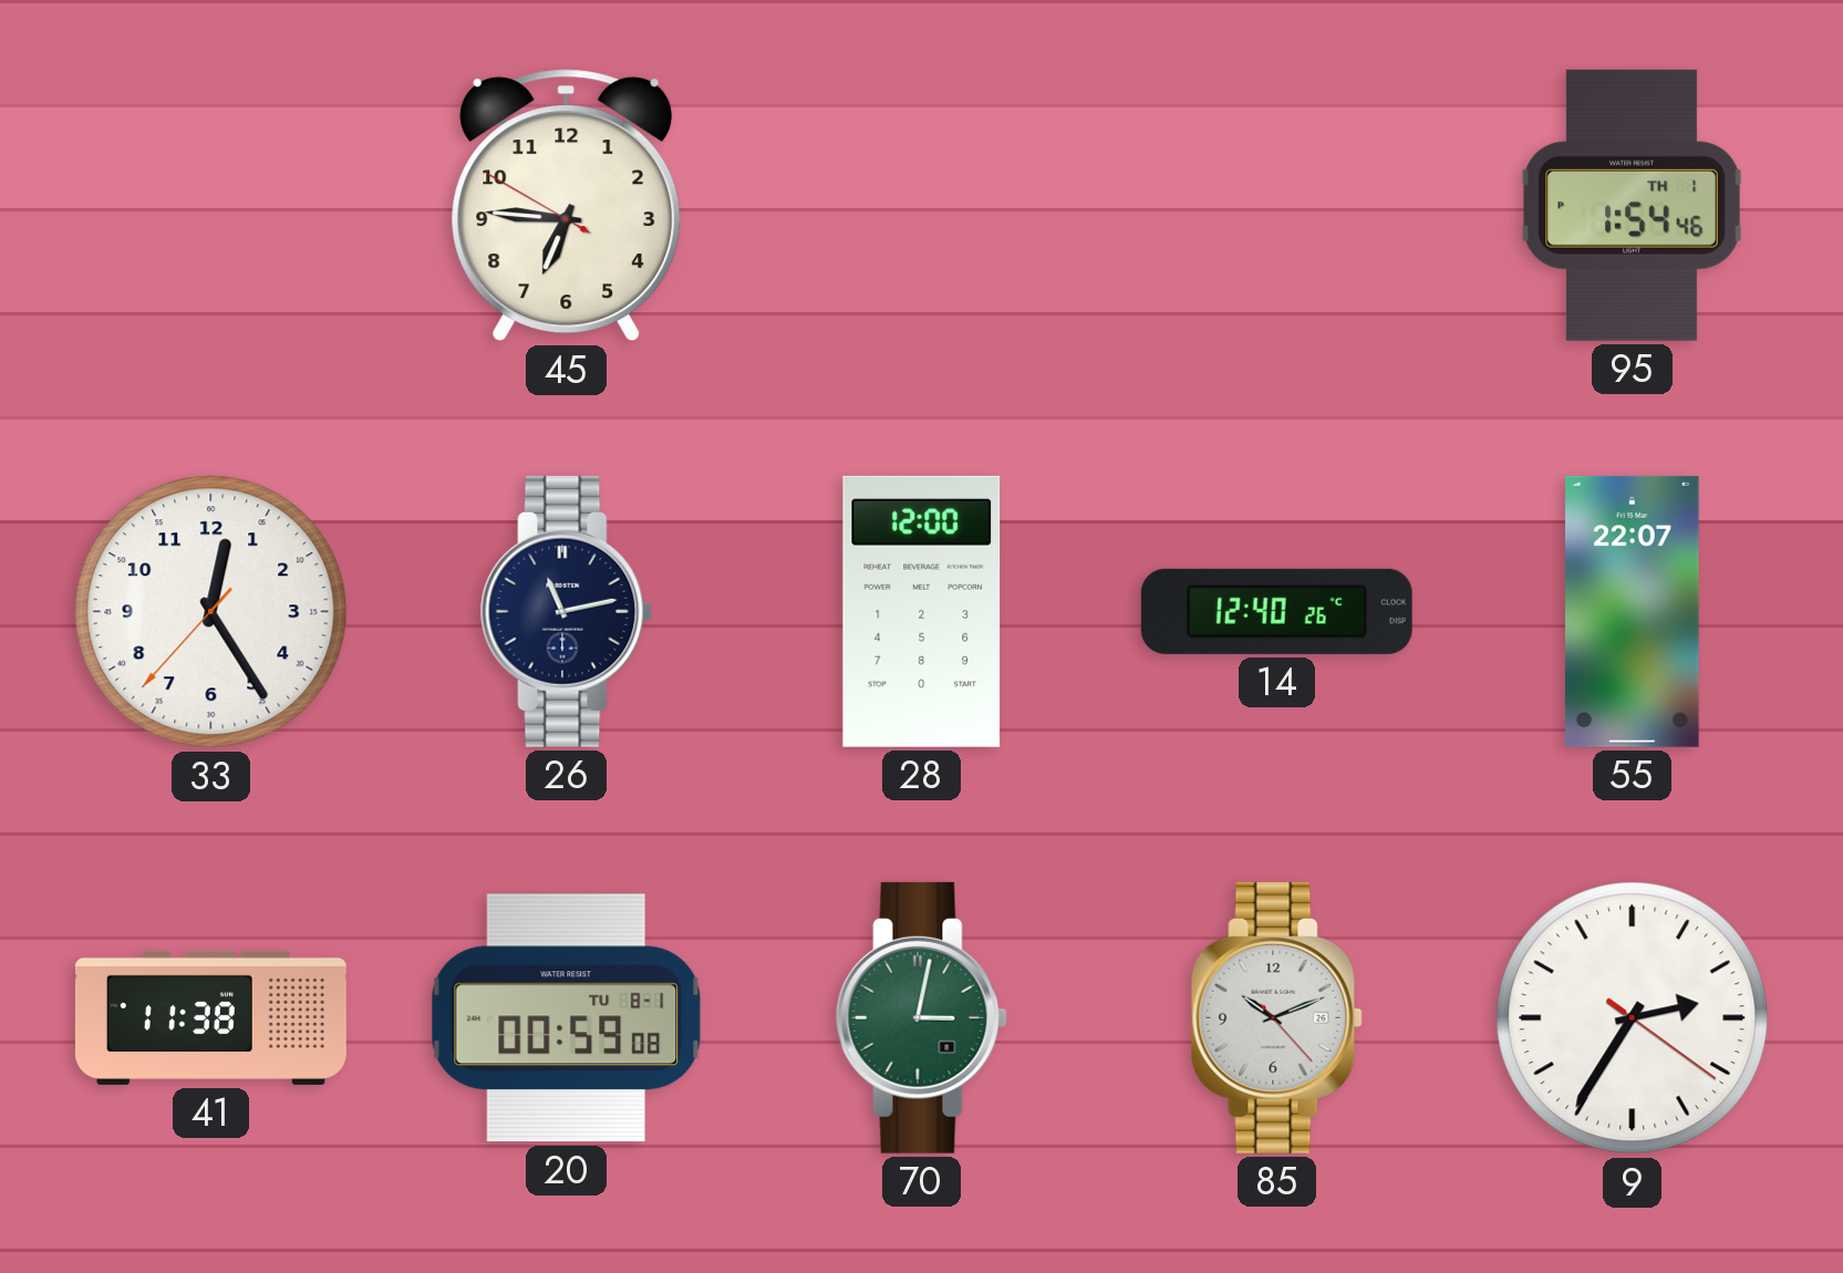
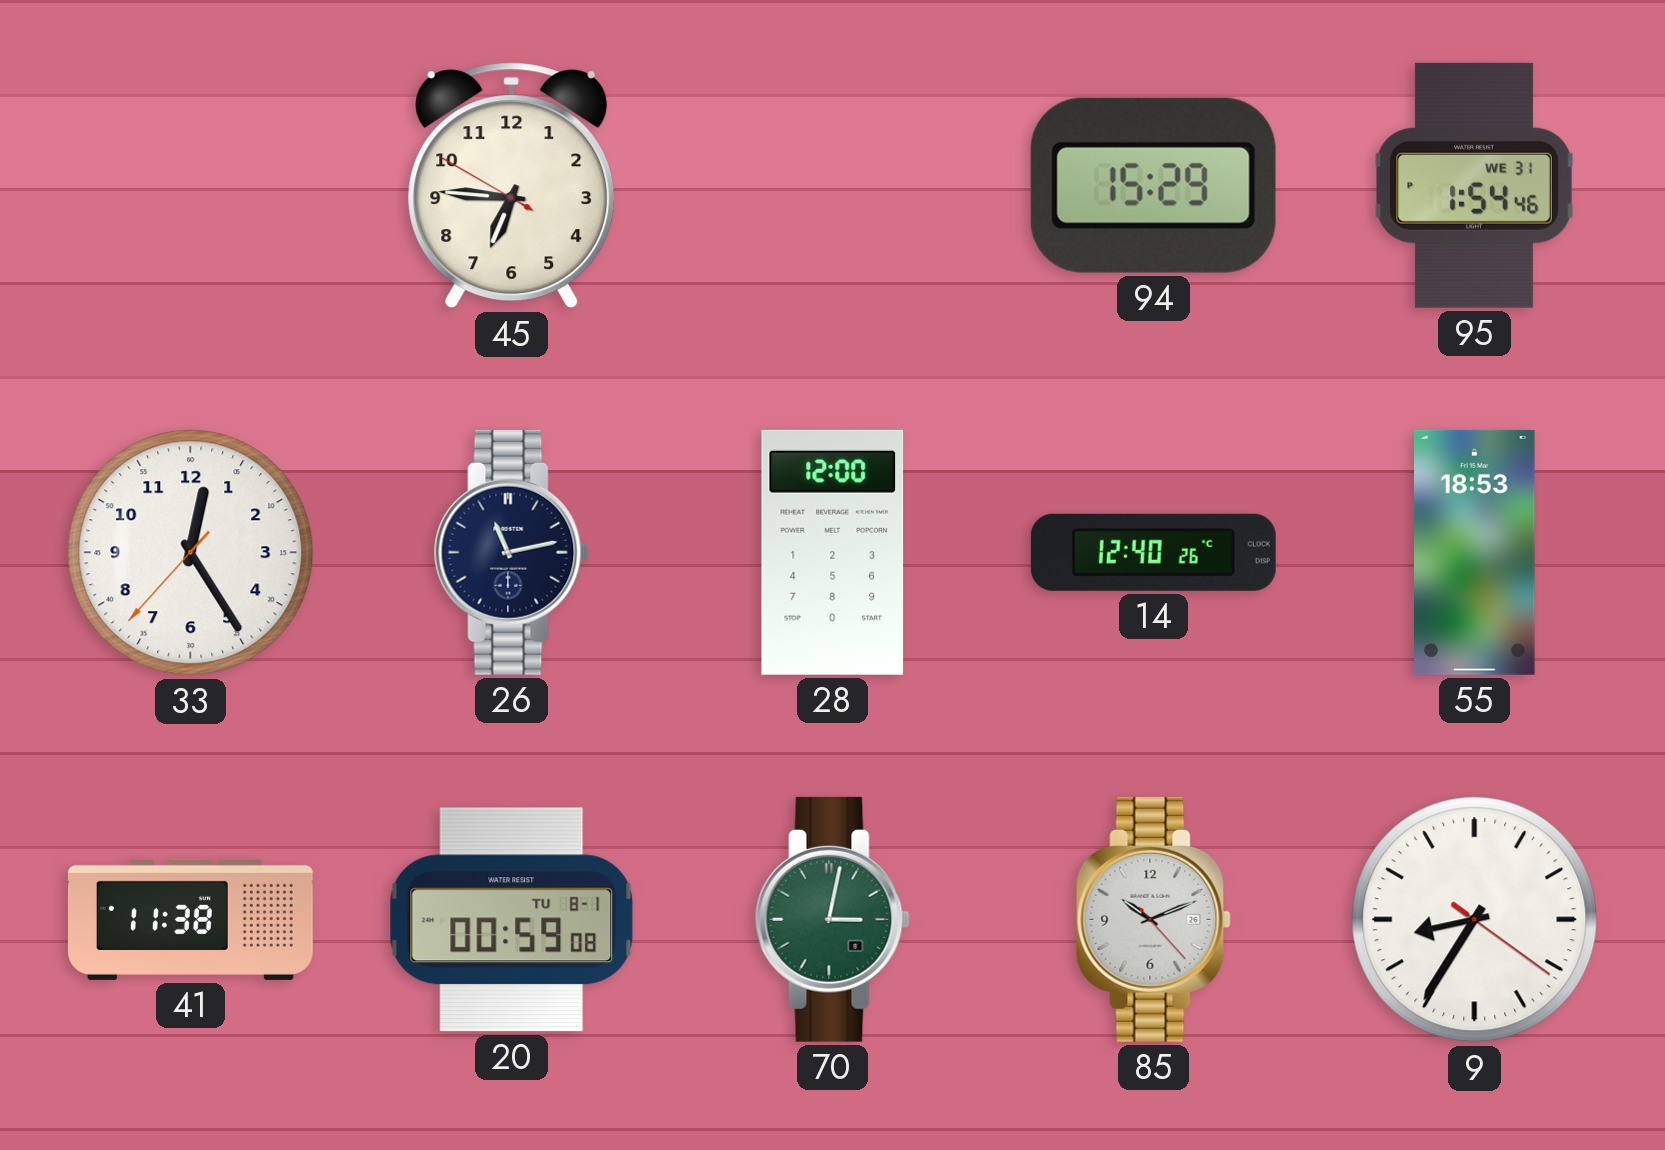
94: none -> 15:29
95 date: TH 1 -> WE 31
55: 22:07 -> 18:53
9: 2:35 -> 8:35
